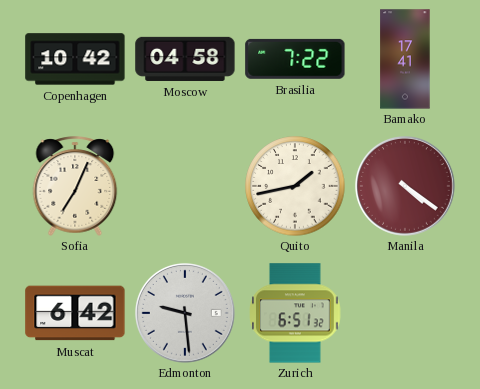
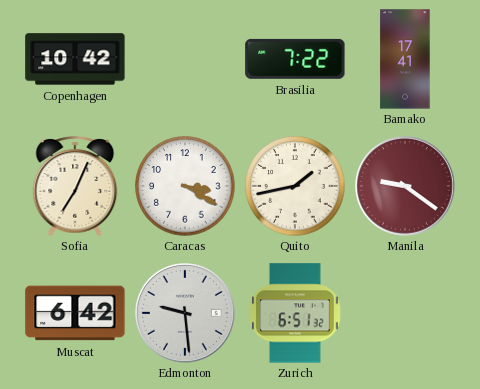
Moscow: 04:58 -> none
Caracas: none -> 3:20
Manila: 4:21 -> 9:21
